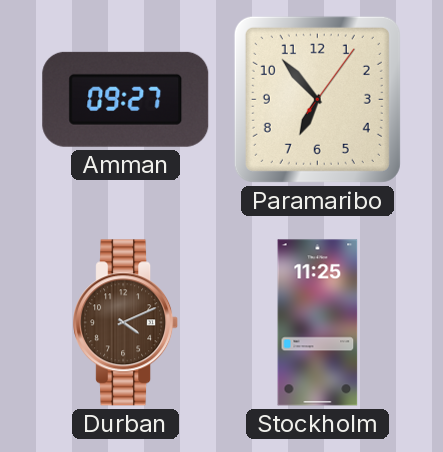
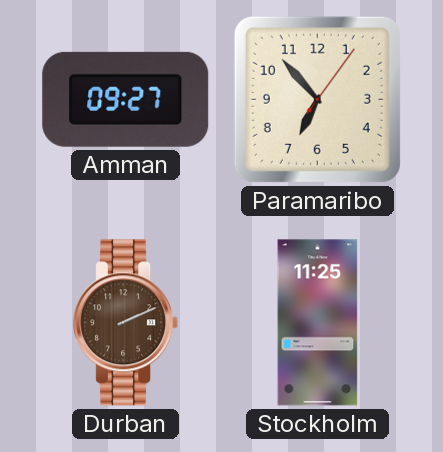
Durban: 4:11 -> 2:11
